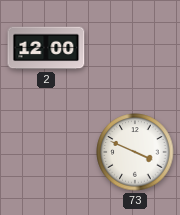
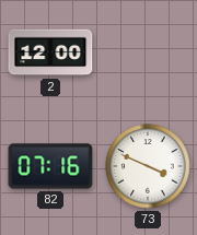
82: none -> 07:16
